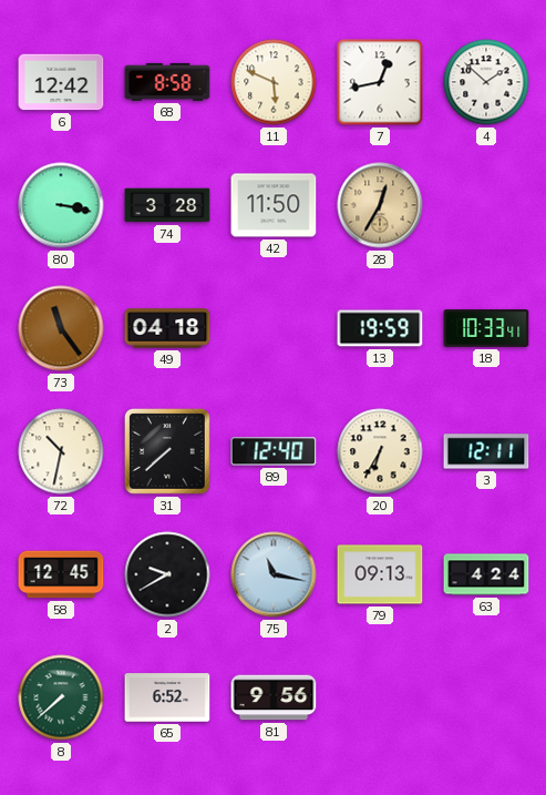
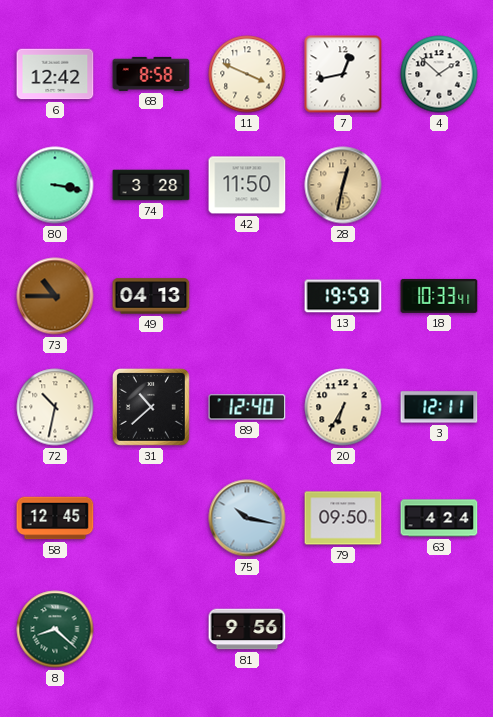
11: 5:49 -> 3:49
28: 12:35 -> 12:32
73: 11:24 -> 10:45
49: 04:18 -> 04:13
31: 7:38 -> 10:38
2: 9:40 -> none
75: 11:17 -> 10:17
79: 09:13 -> 09:50
8: 7:38 -> 8:22
65: 6:52 -> none
